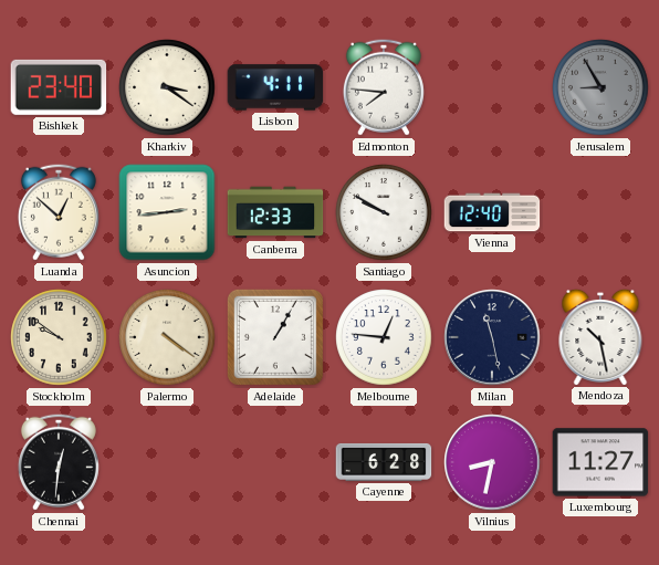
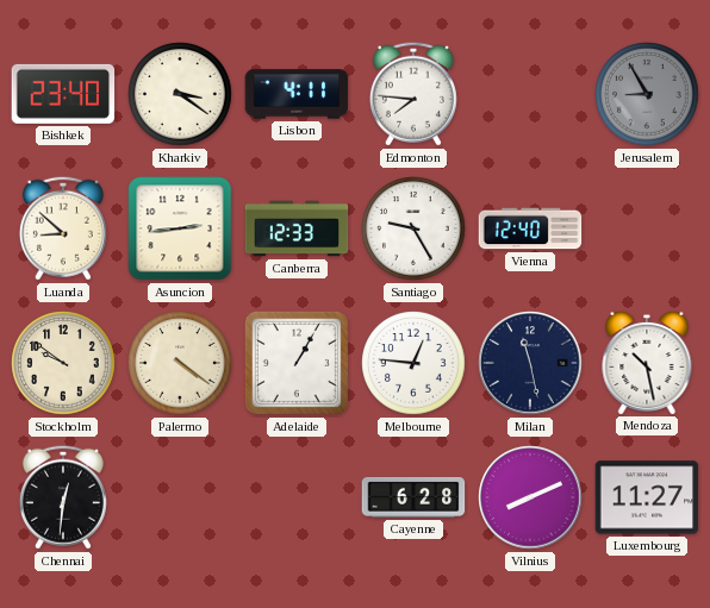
Luanda: 12:52 -> 8:52
Santiago: 9:50 -> 9:25
Vilnius: 8:32 -> 8:11
